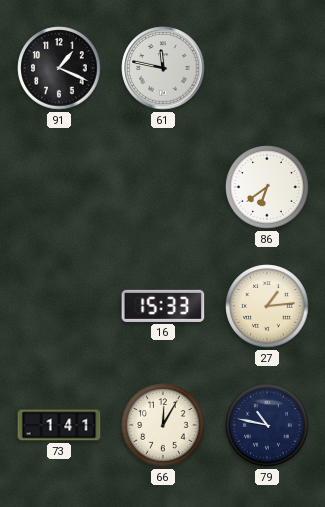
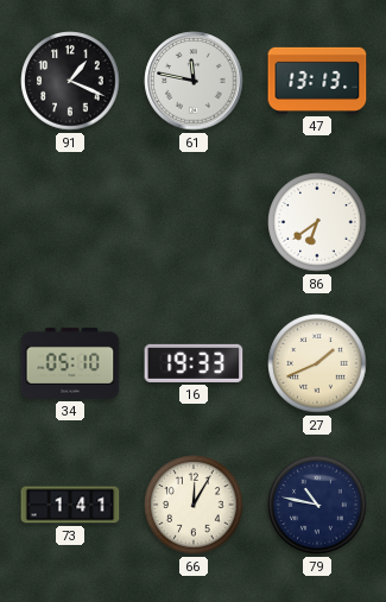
47: none -> 13:13
34: none -> 05:10
16: 15:33 -> 19:33
27: 1:14 -> 1:41
